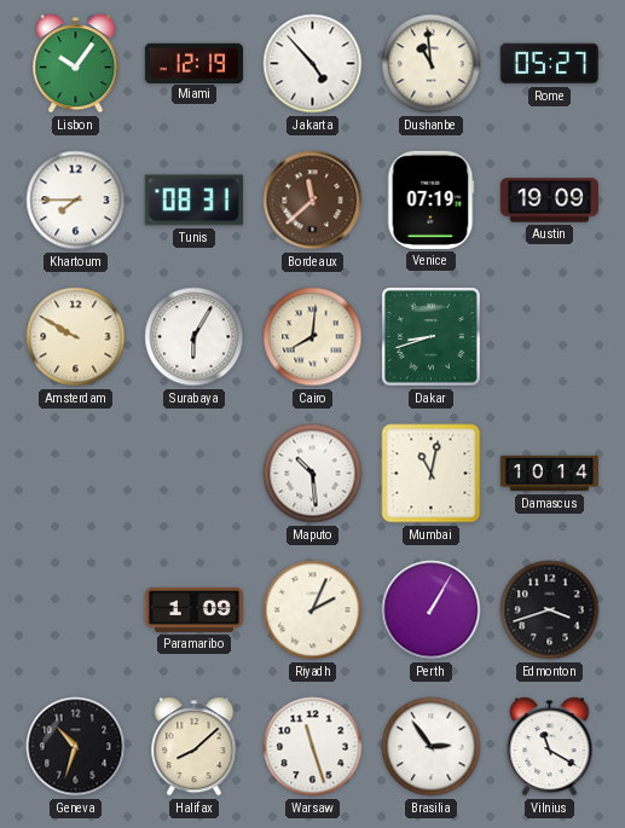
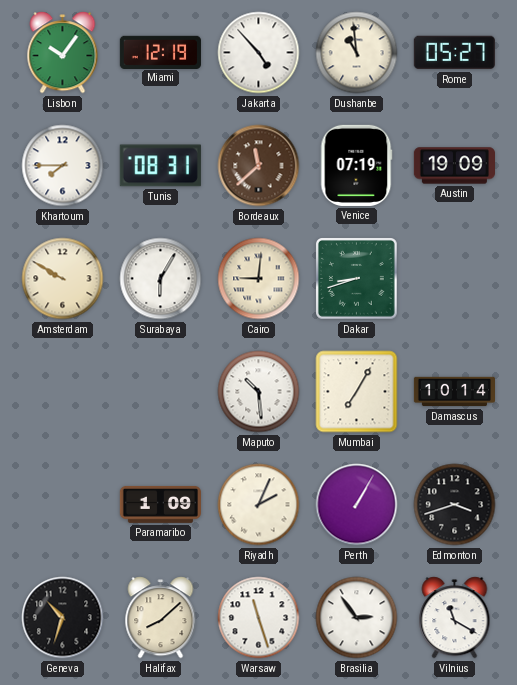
Cairo: 8:01 -> 9:01
Mumbai: 11:02 -> 7:05
